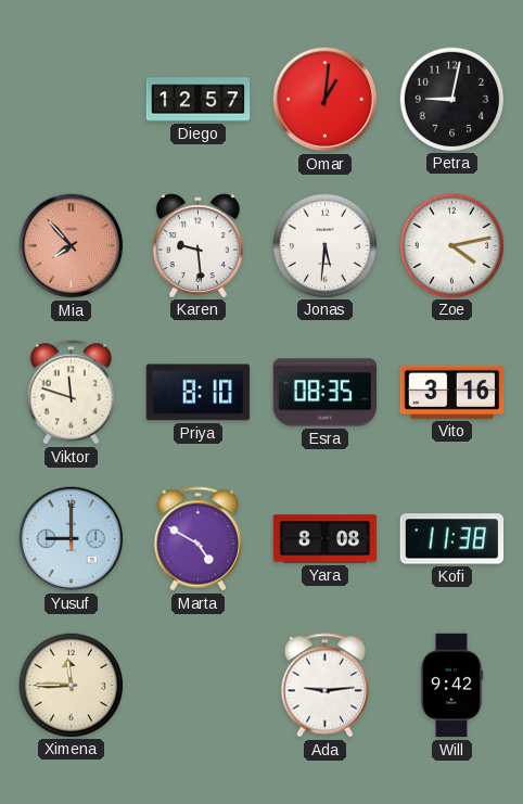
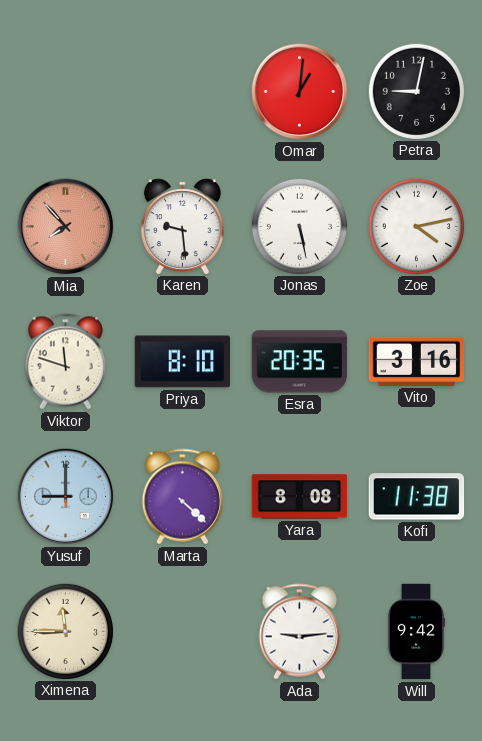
Diego: 12:57 -> none
Jonas: 5:31 -> 5:28
Esra: 08:35 -> 20:35
Marta: 4:50 -> 4:22
